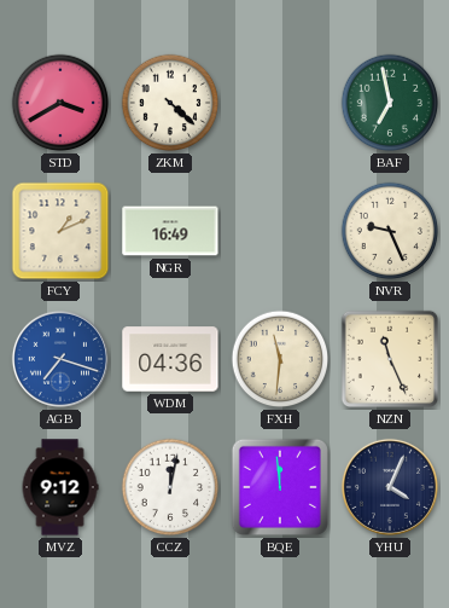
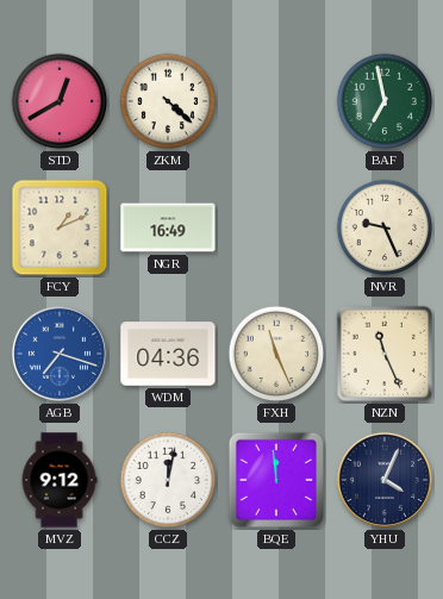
STD: 3:40 -> 12:40
FXH: 11:31 -> 11:26
